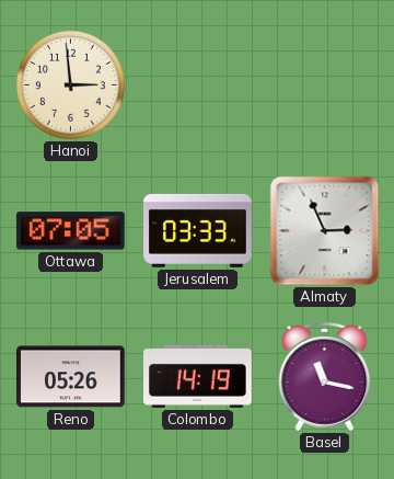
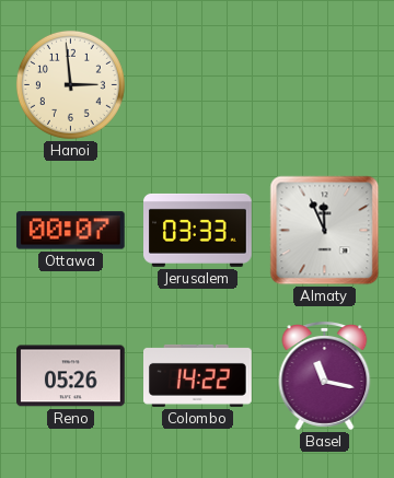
Ottawa: 07:05 -> 00:07
Almaty: 2:56 -> 11:56
Colombo: 14:19 -> 14:22
